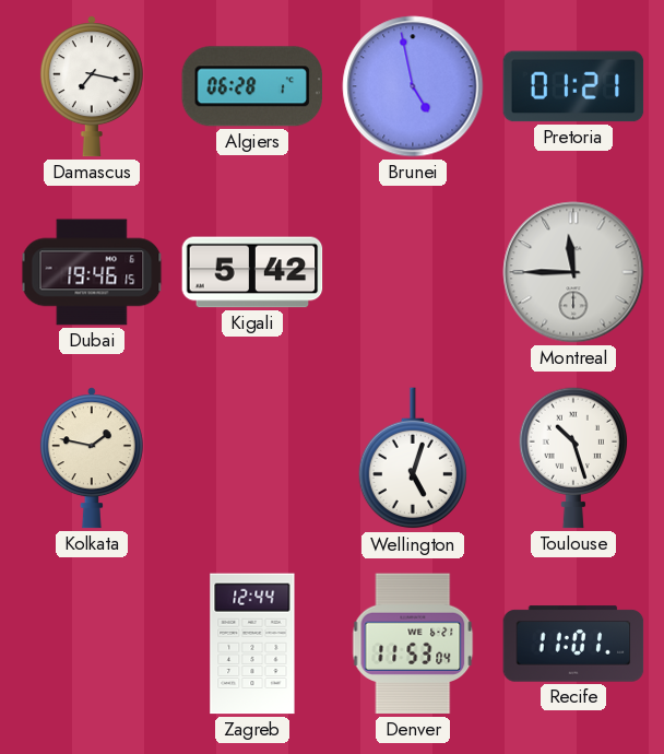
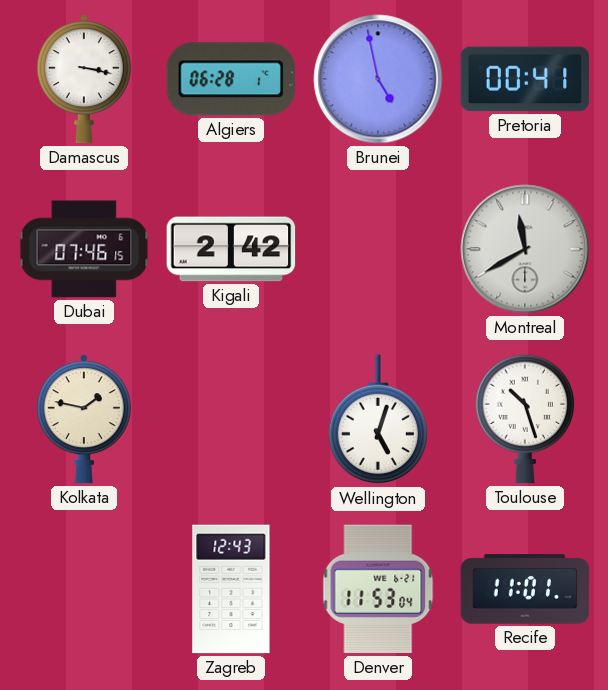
Damascus: 7:17 -> 3:17
Pretoria: 01:21 -> 00:41
Dubai: 19:46 -> 07:46
Kigali: 5:42 -> 2:42
Montreal: 11:45 -> 11:40
Zagreb: 12:44 -> 12:43
